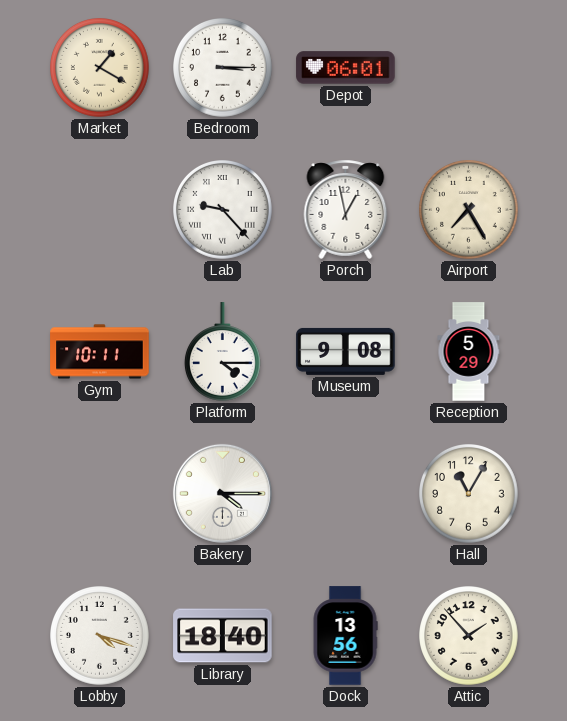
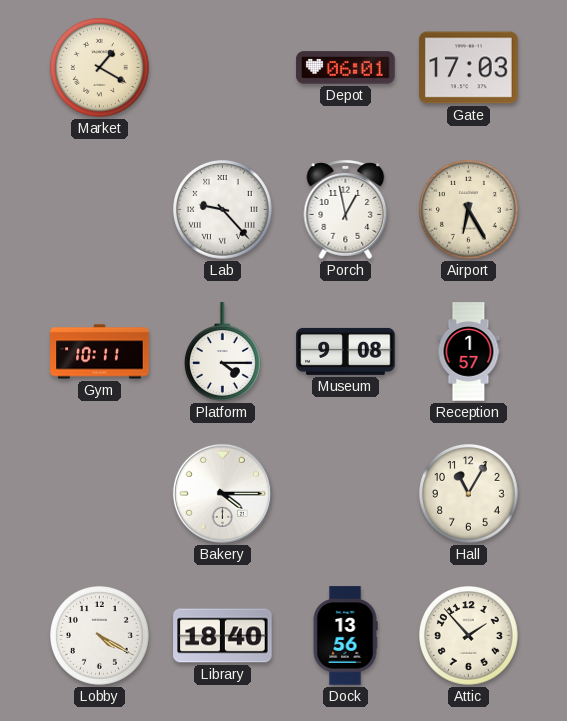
Bedroom: 3:15 -> none
Gate: none -> 17:03
Airport: 7:25 -> 6:25
Reception: 5:29 -> 1:57
Lobby: 4:18 -> 4:20
